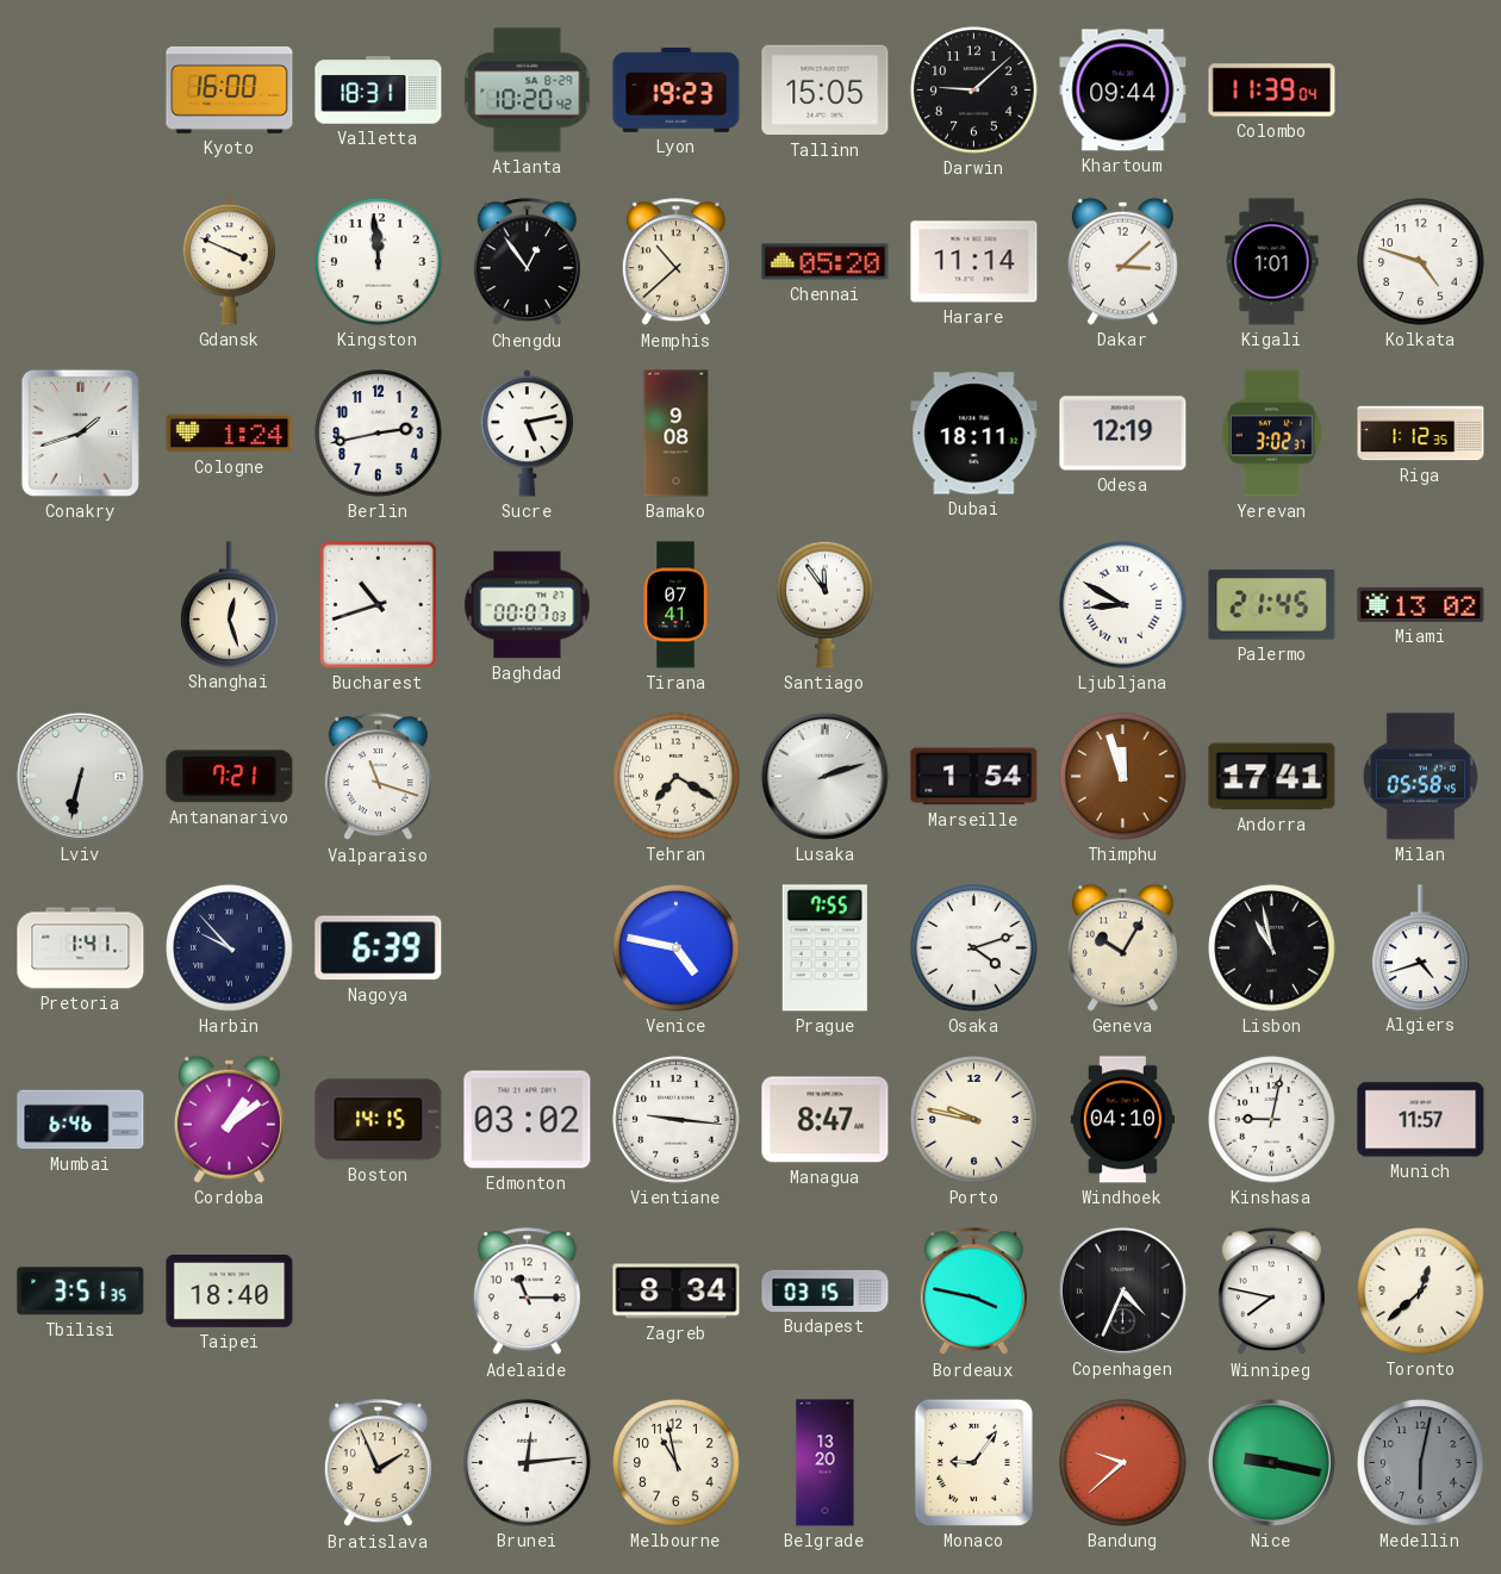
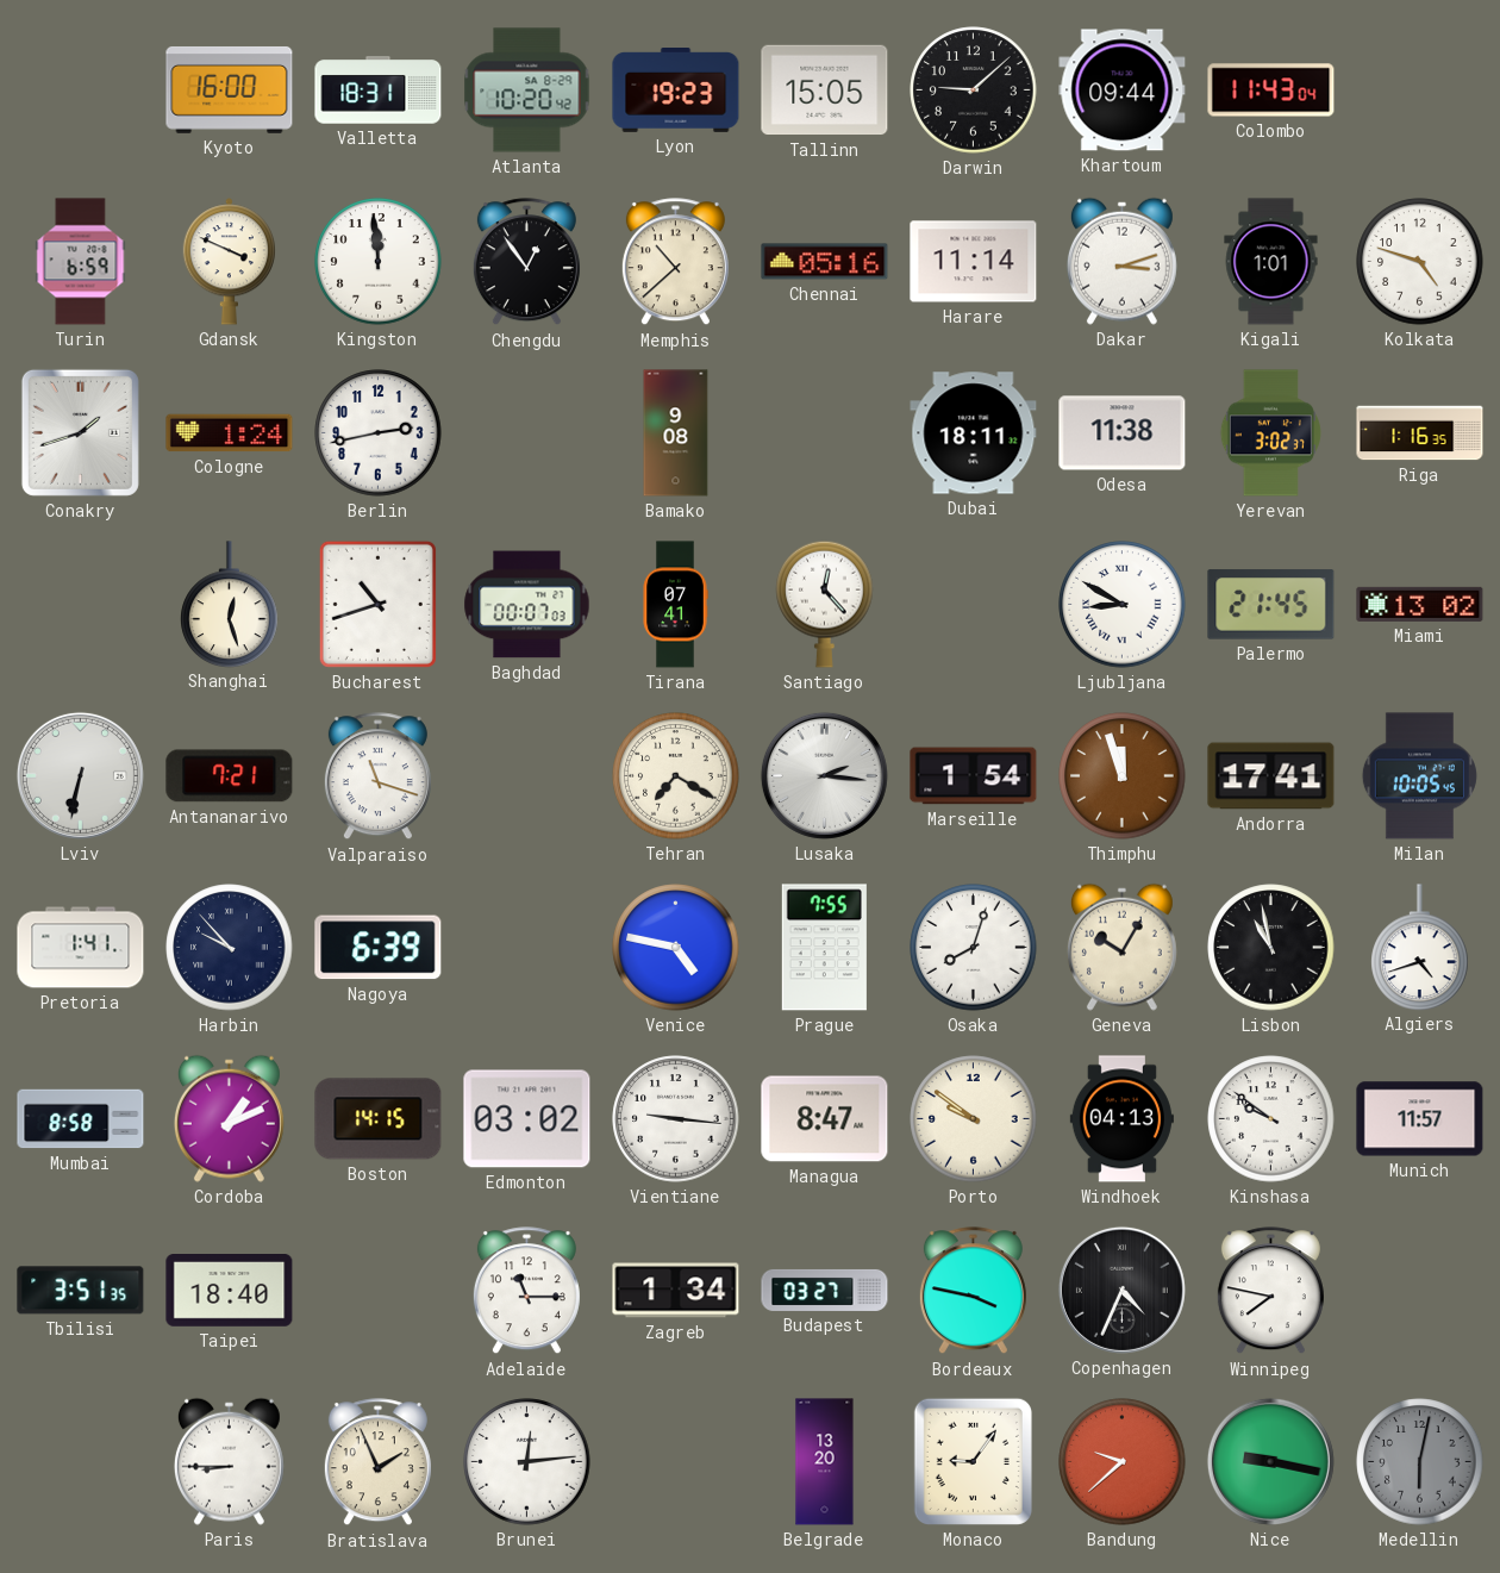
Colombo: 11:39 -> 11:43
Turin: none -> 6:59
Chennai: 05:20 -> 05:16
Dakar: 3:08 -> 3:12
Sucre: 5:13 -> none
Odesa: 12:19 -> 11:38
Riga: 1:12 -> 1:16
Santiago: 11:54 -> 12:23
Lusaka: 2:12 -> 2:16
Milan: 05:58 -> 10:05
Osaka: 4:12 -> 8:03
Mumbai: 6:46 -> 8:58
Cordoba: 1:09 -> 1:11
Porto: 9:47 -> 9:51
Windhoek: 04:10 -> 04:13
Kinshasa: 9:02 -> 9:51
Zagreb: 8:34 -> 1:34
Budapest: 03:15 -> 03:27
Toronto: 12:38 -> none
Paris: none -> 8:45
Melbourne: 10:58 -> none
